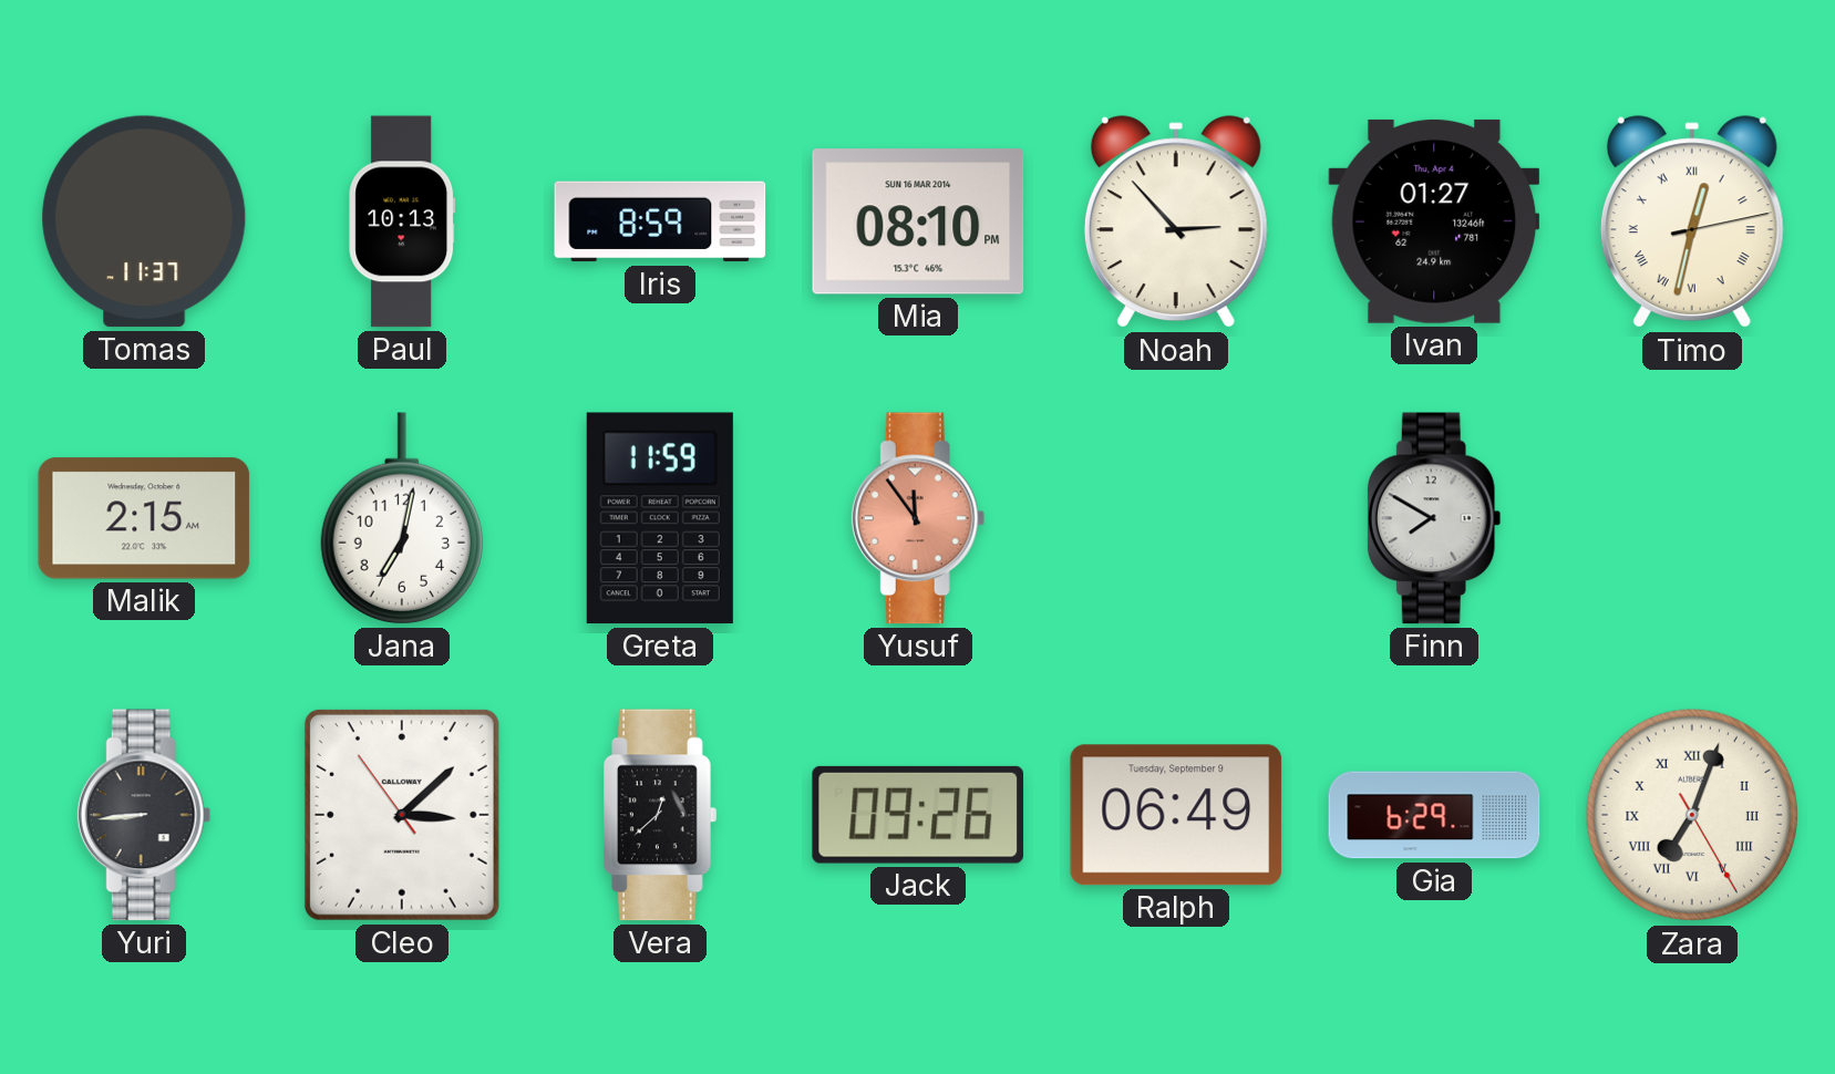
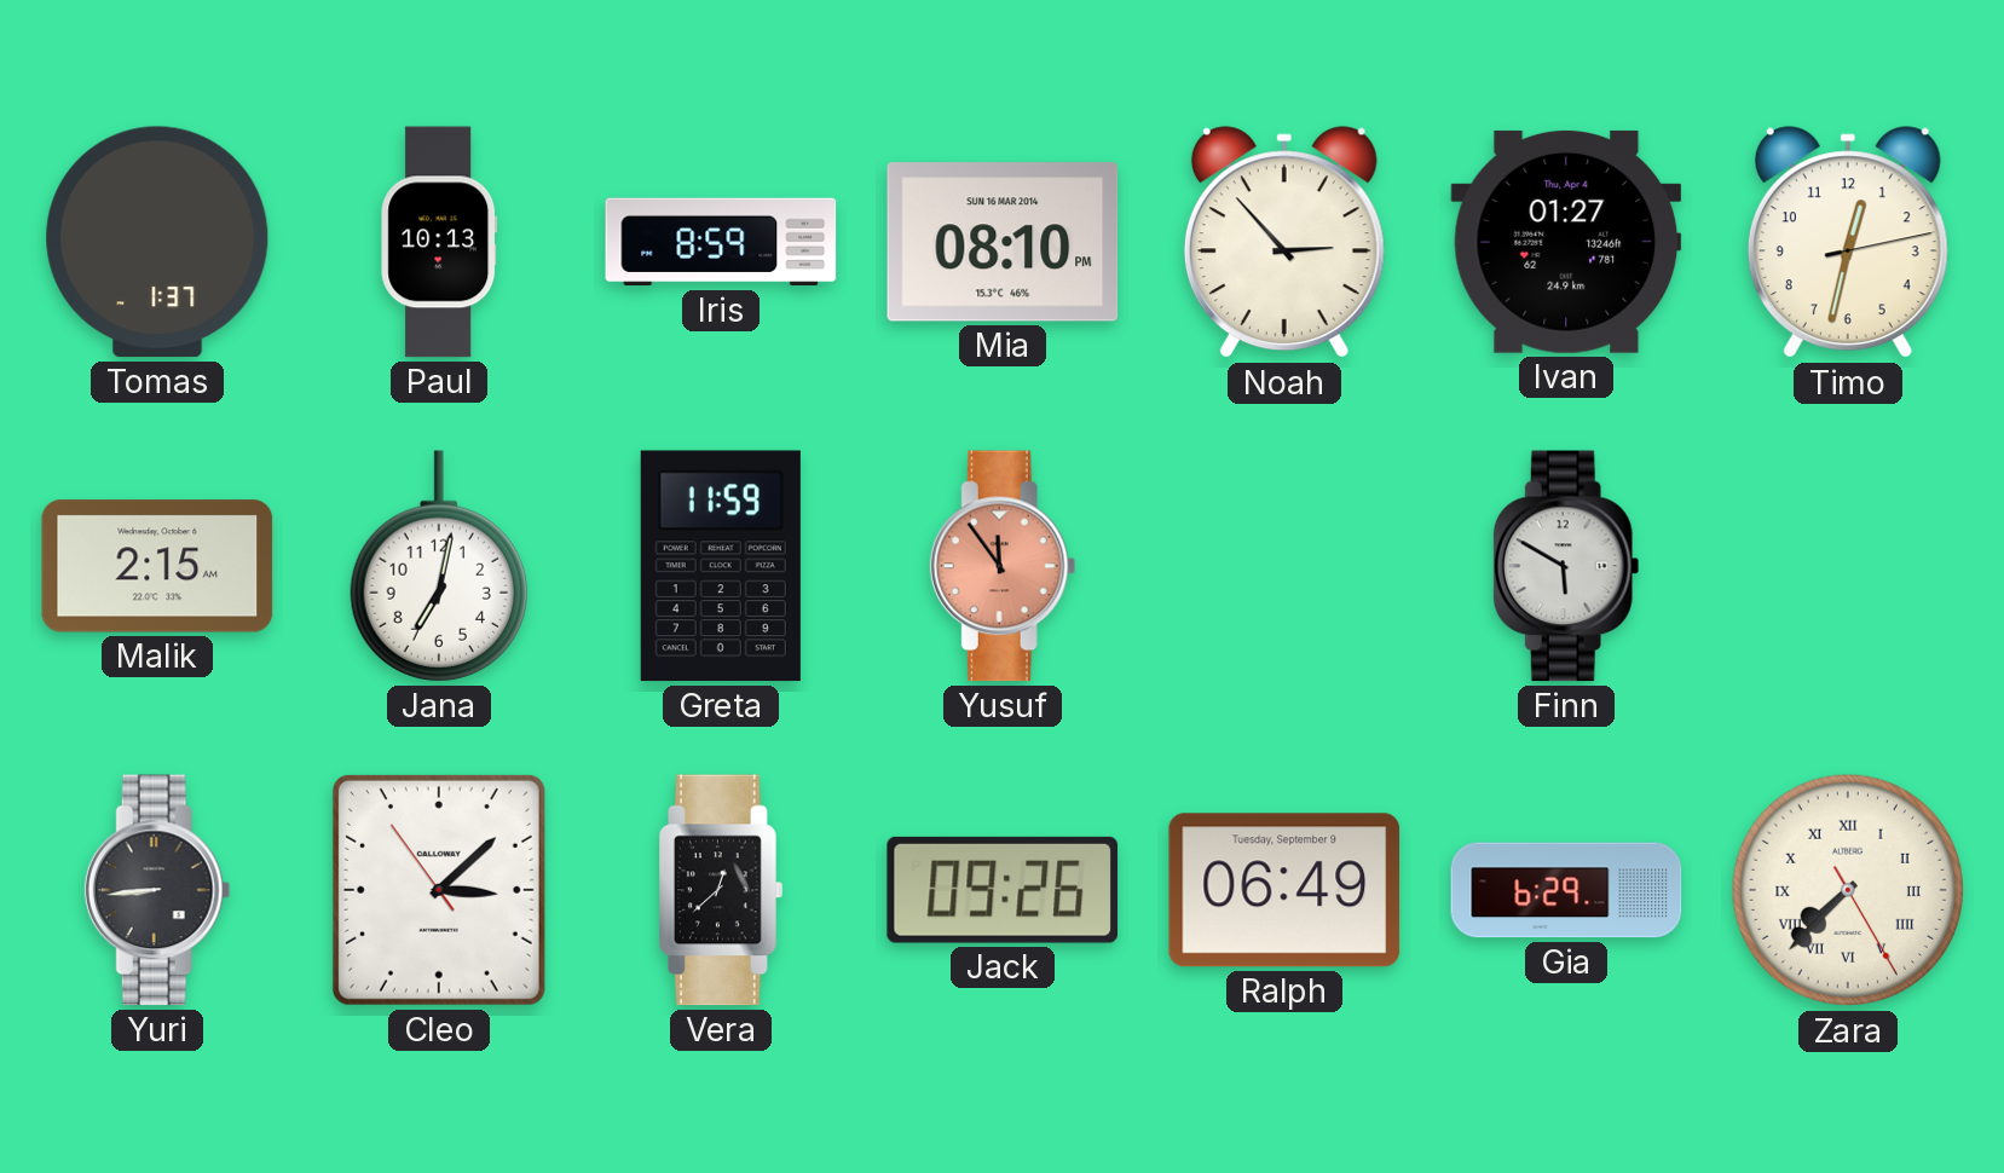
Tomas: 11:37 -> 1:37
Timo numerals: Roman -> Arabic
Finn: 7:50 -> 5:50
Zara: 7:03 -> 7:37
